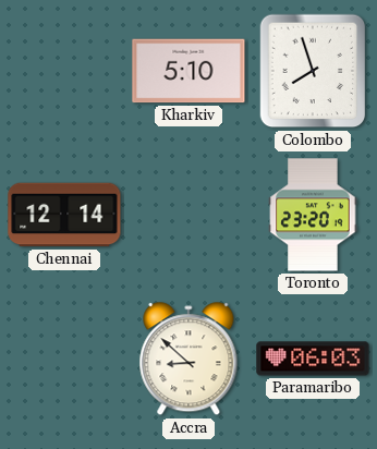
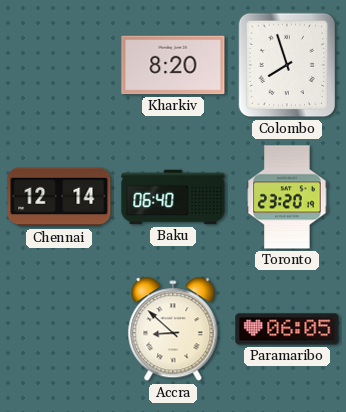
Kharkiv: 5:10 -> 8:20
Baku: none -> 06:40
Paramaribo: 06:03 -> 06:05
